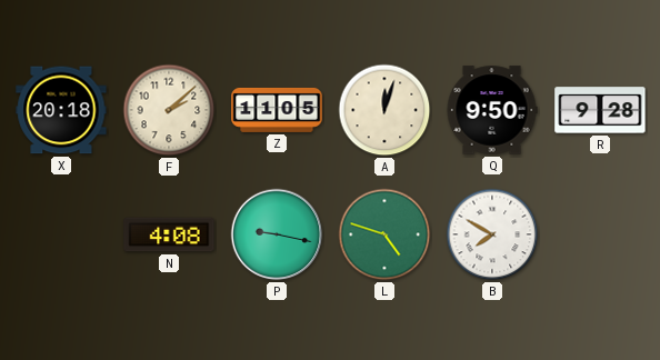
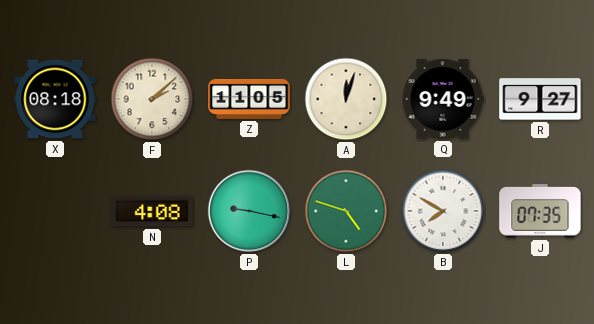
X: 20:18 -> 08:18
Q: 9:50 -> 9:49
R: 9:28 -> 9:27
J: none -> 07:35
